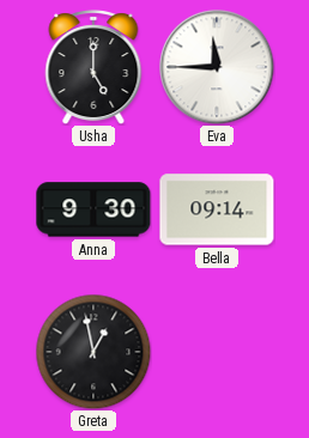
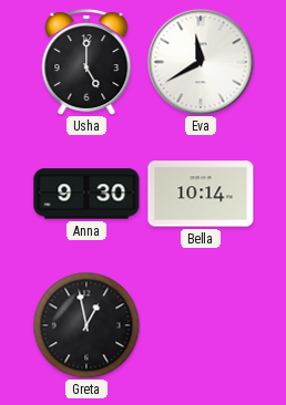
Eva: 11:45 -> 11:40
Bella: 09:14 -> 10:14
